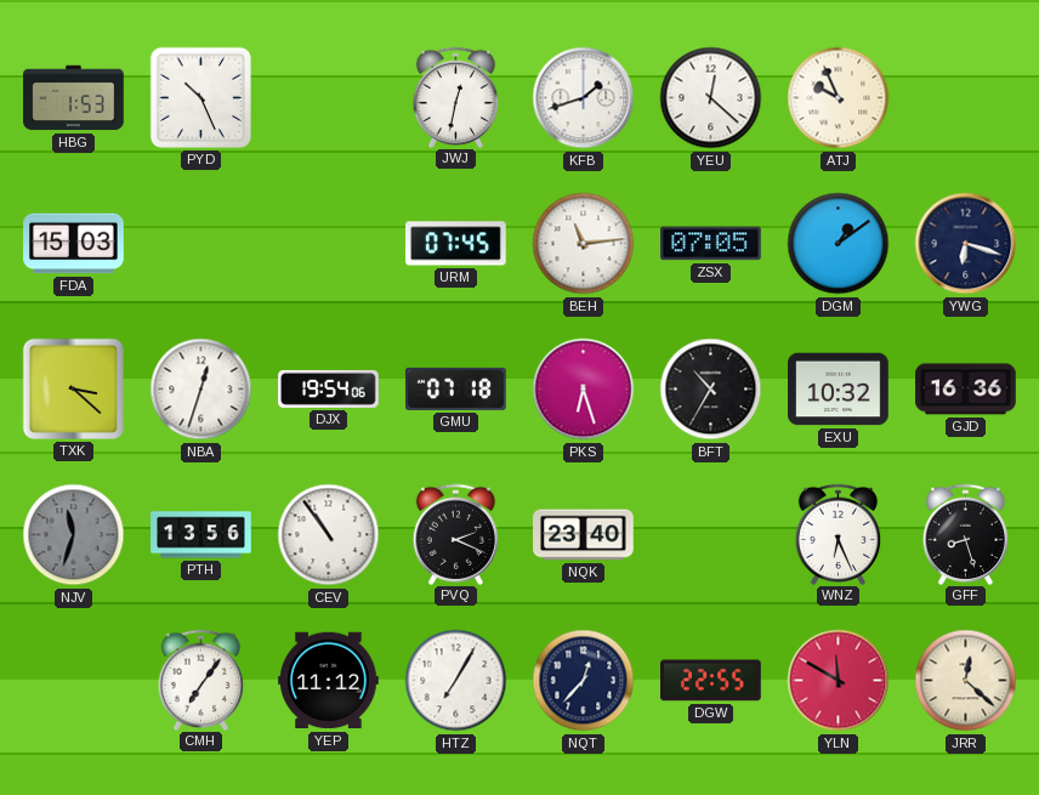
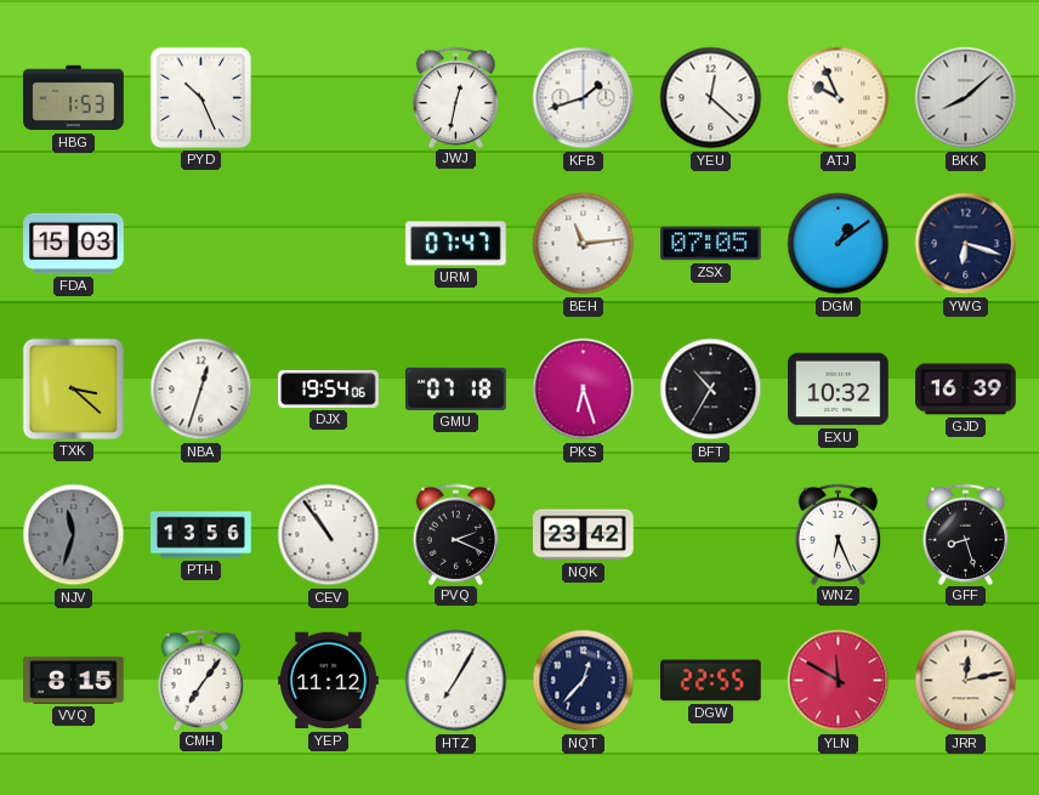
BKK: none -> 8:08
URM: 07:45 -> 07:47
GJD: 16:36 -> 16:39
NQK: 23:40 -> 23:42
VVQ: none -> 8:15
JRR: 12:22 -> 12:13
